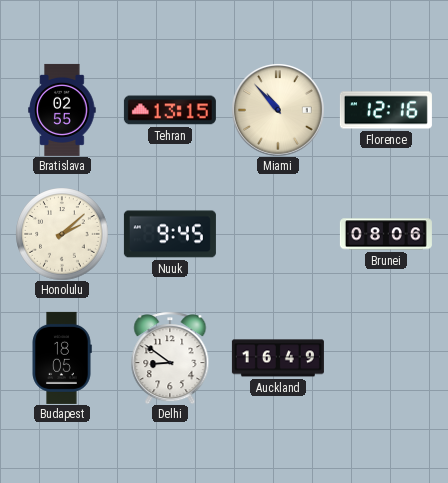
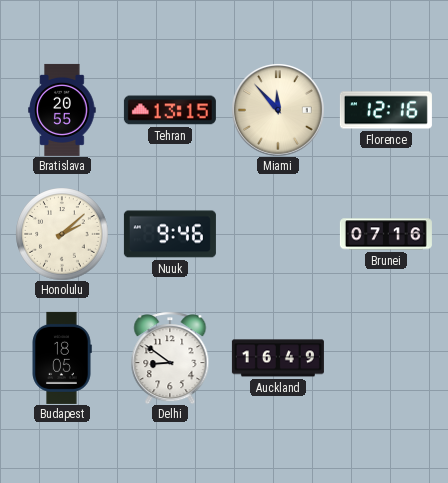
Bratislava: 02:55 -> 20:55
Miami: 10:53 -> 11:53
Nuuk: 9:45 -> 9:46
Brunei: 08:06 -> 07:16
